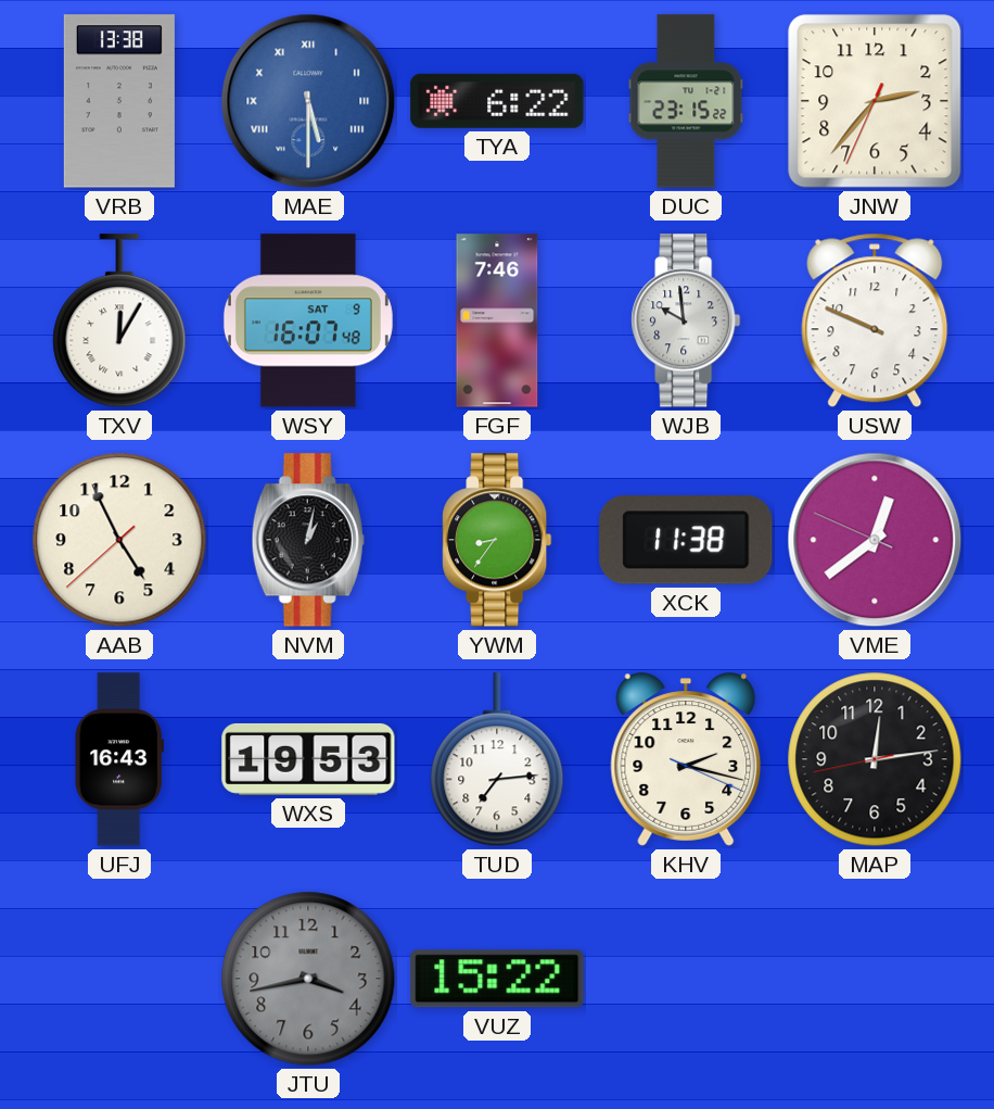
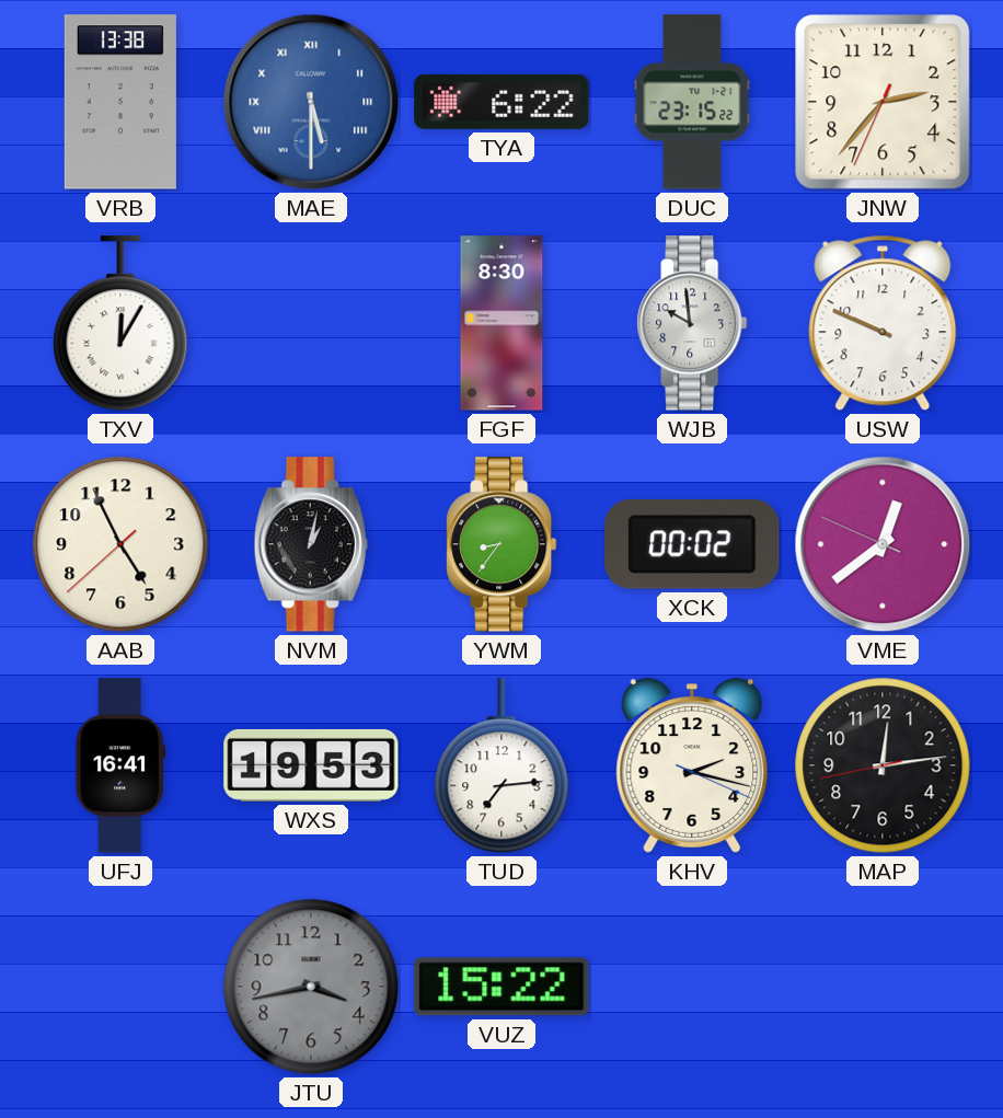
WSY: 16:07 -> none
FGF: 7:46 -> 8:30
XCK: 11:38 -> 00:02
UFJ: 16:43 -> 16:41
